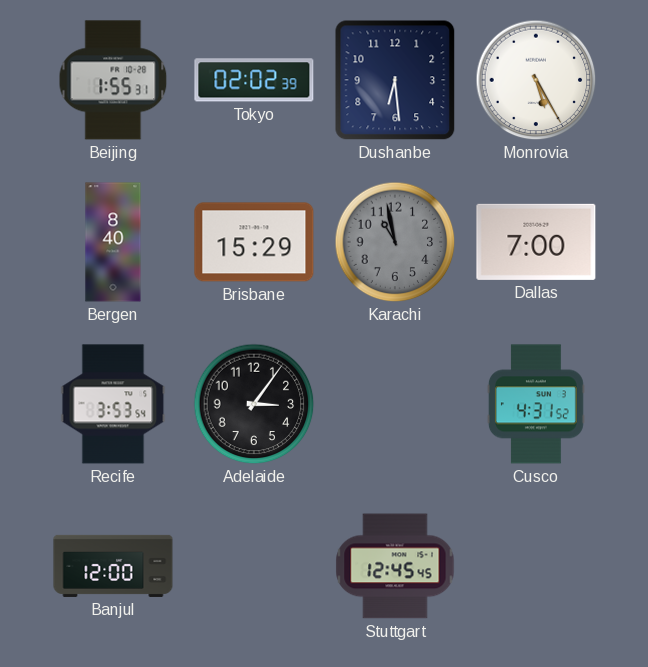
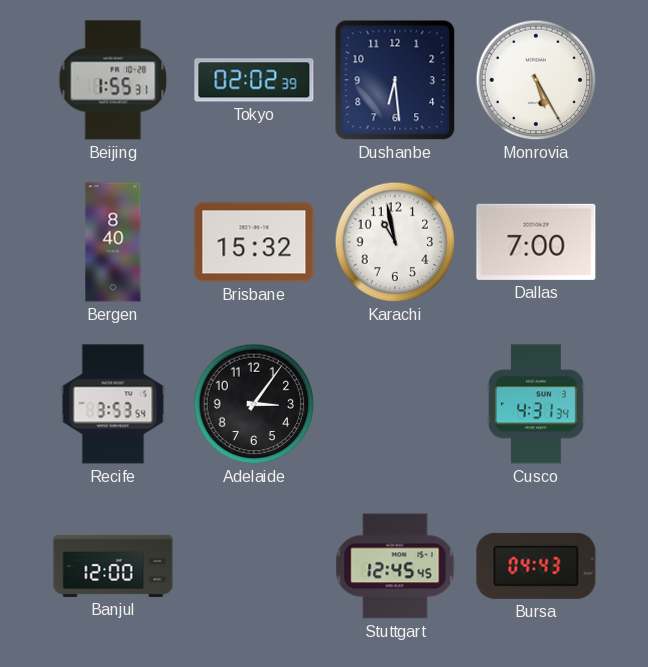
Brisbane: 15:29 -> 15:32
Karachi dial: grey -> white
Cusco: 4:31:52 -> 4:31:34
Bursa: none -> 04:43
